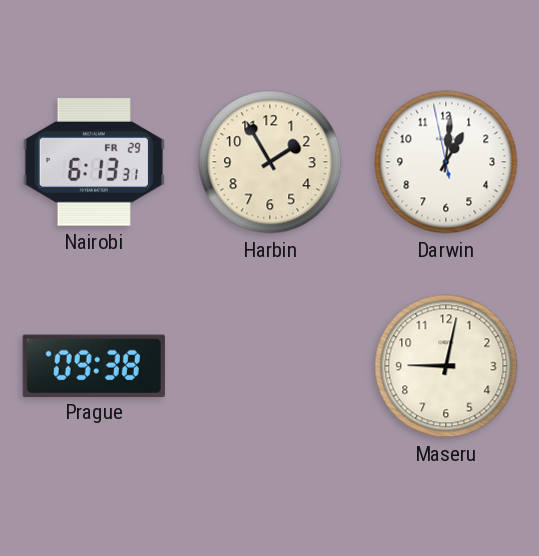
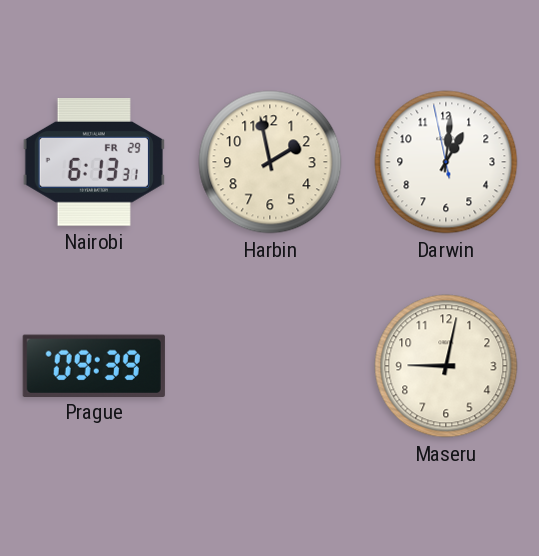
Harbin: 1:55 -> 1:58
Prague: 09:38 -> 09:39
